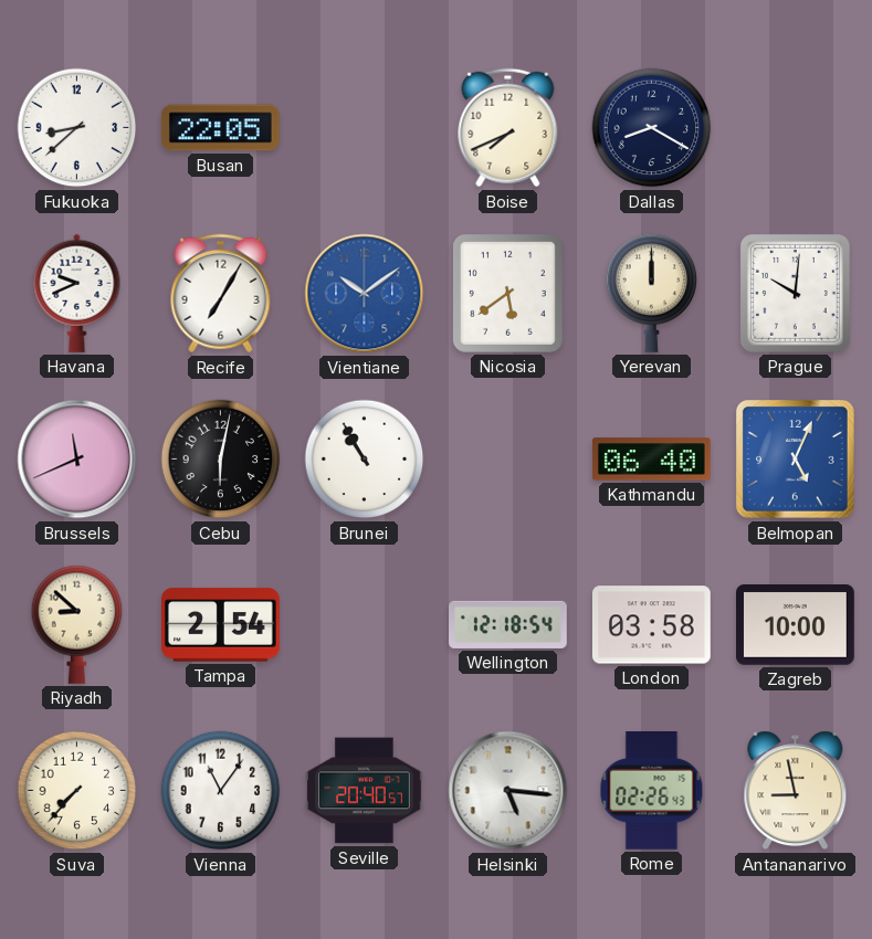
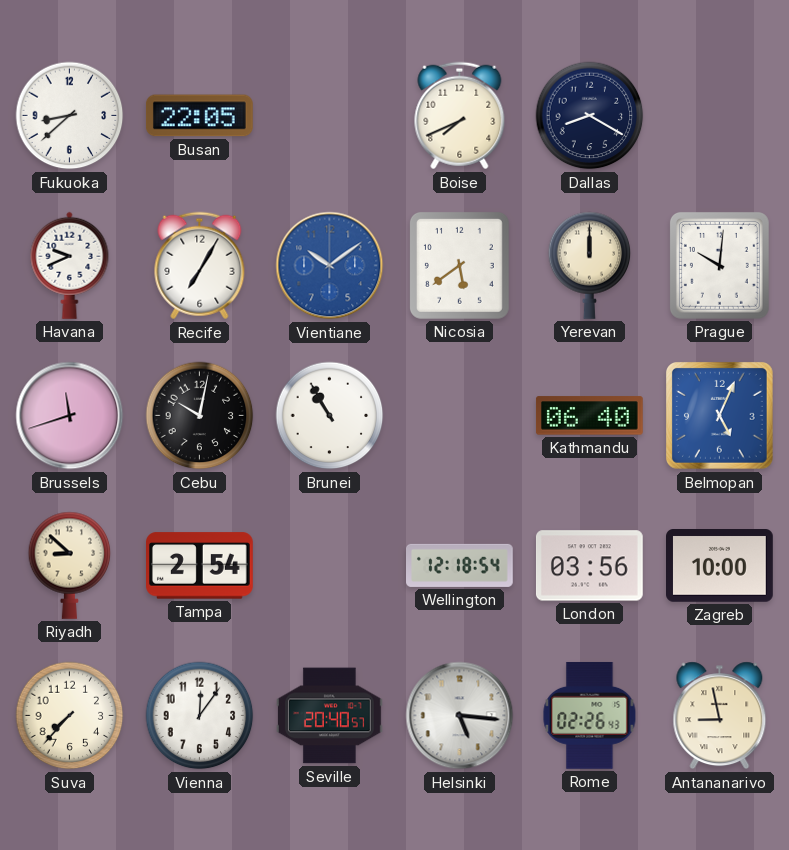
Brussels: 11:41 -> 11:42
Cebu: 6:02 -> 10:02
London: 03:58 -> 03:56
Vienna: 11:06 -> 12:06
